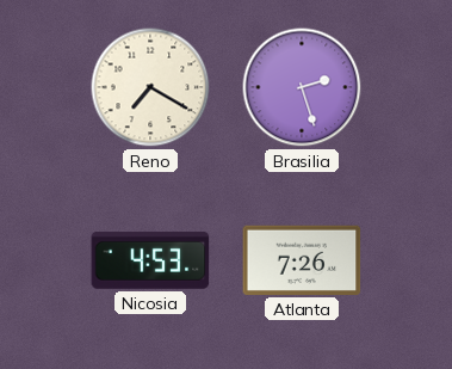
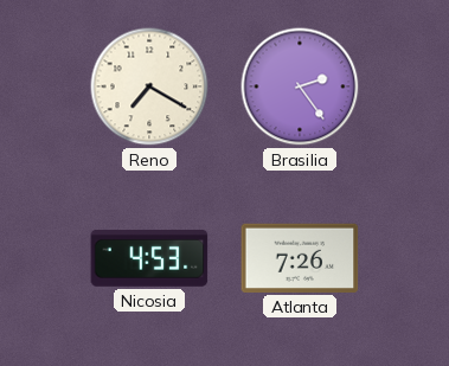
Brasilia: 2:27 -> 2:24
